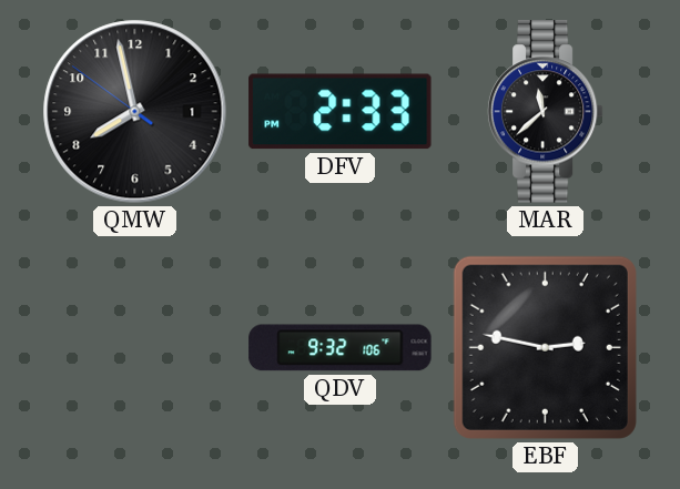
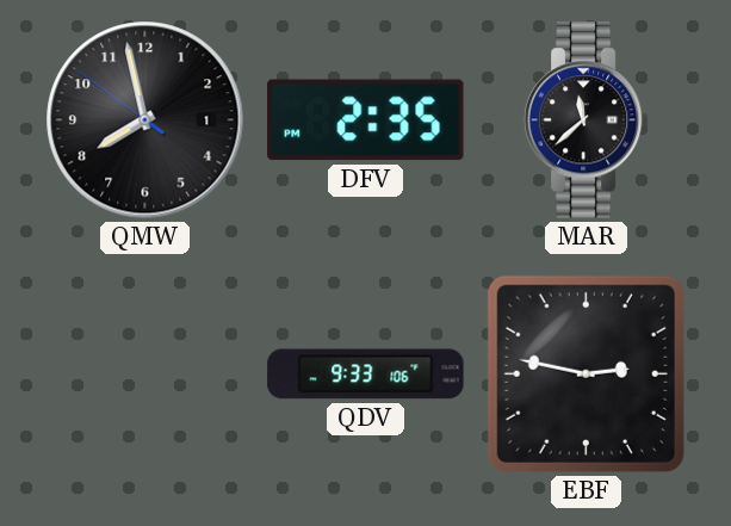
DFV: 2:33 -> 2:35
QDV: 9:32 -> 9:33
